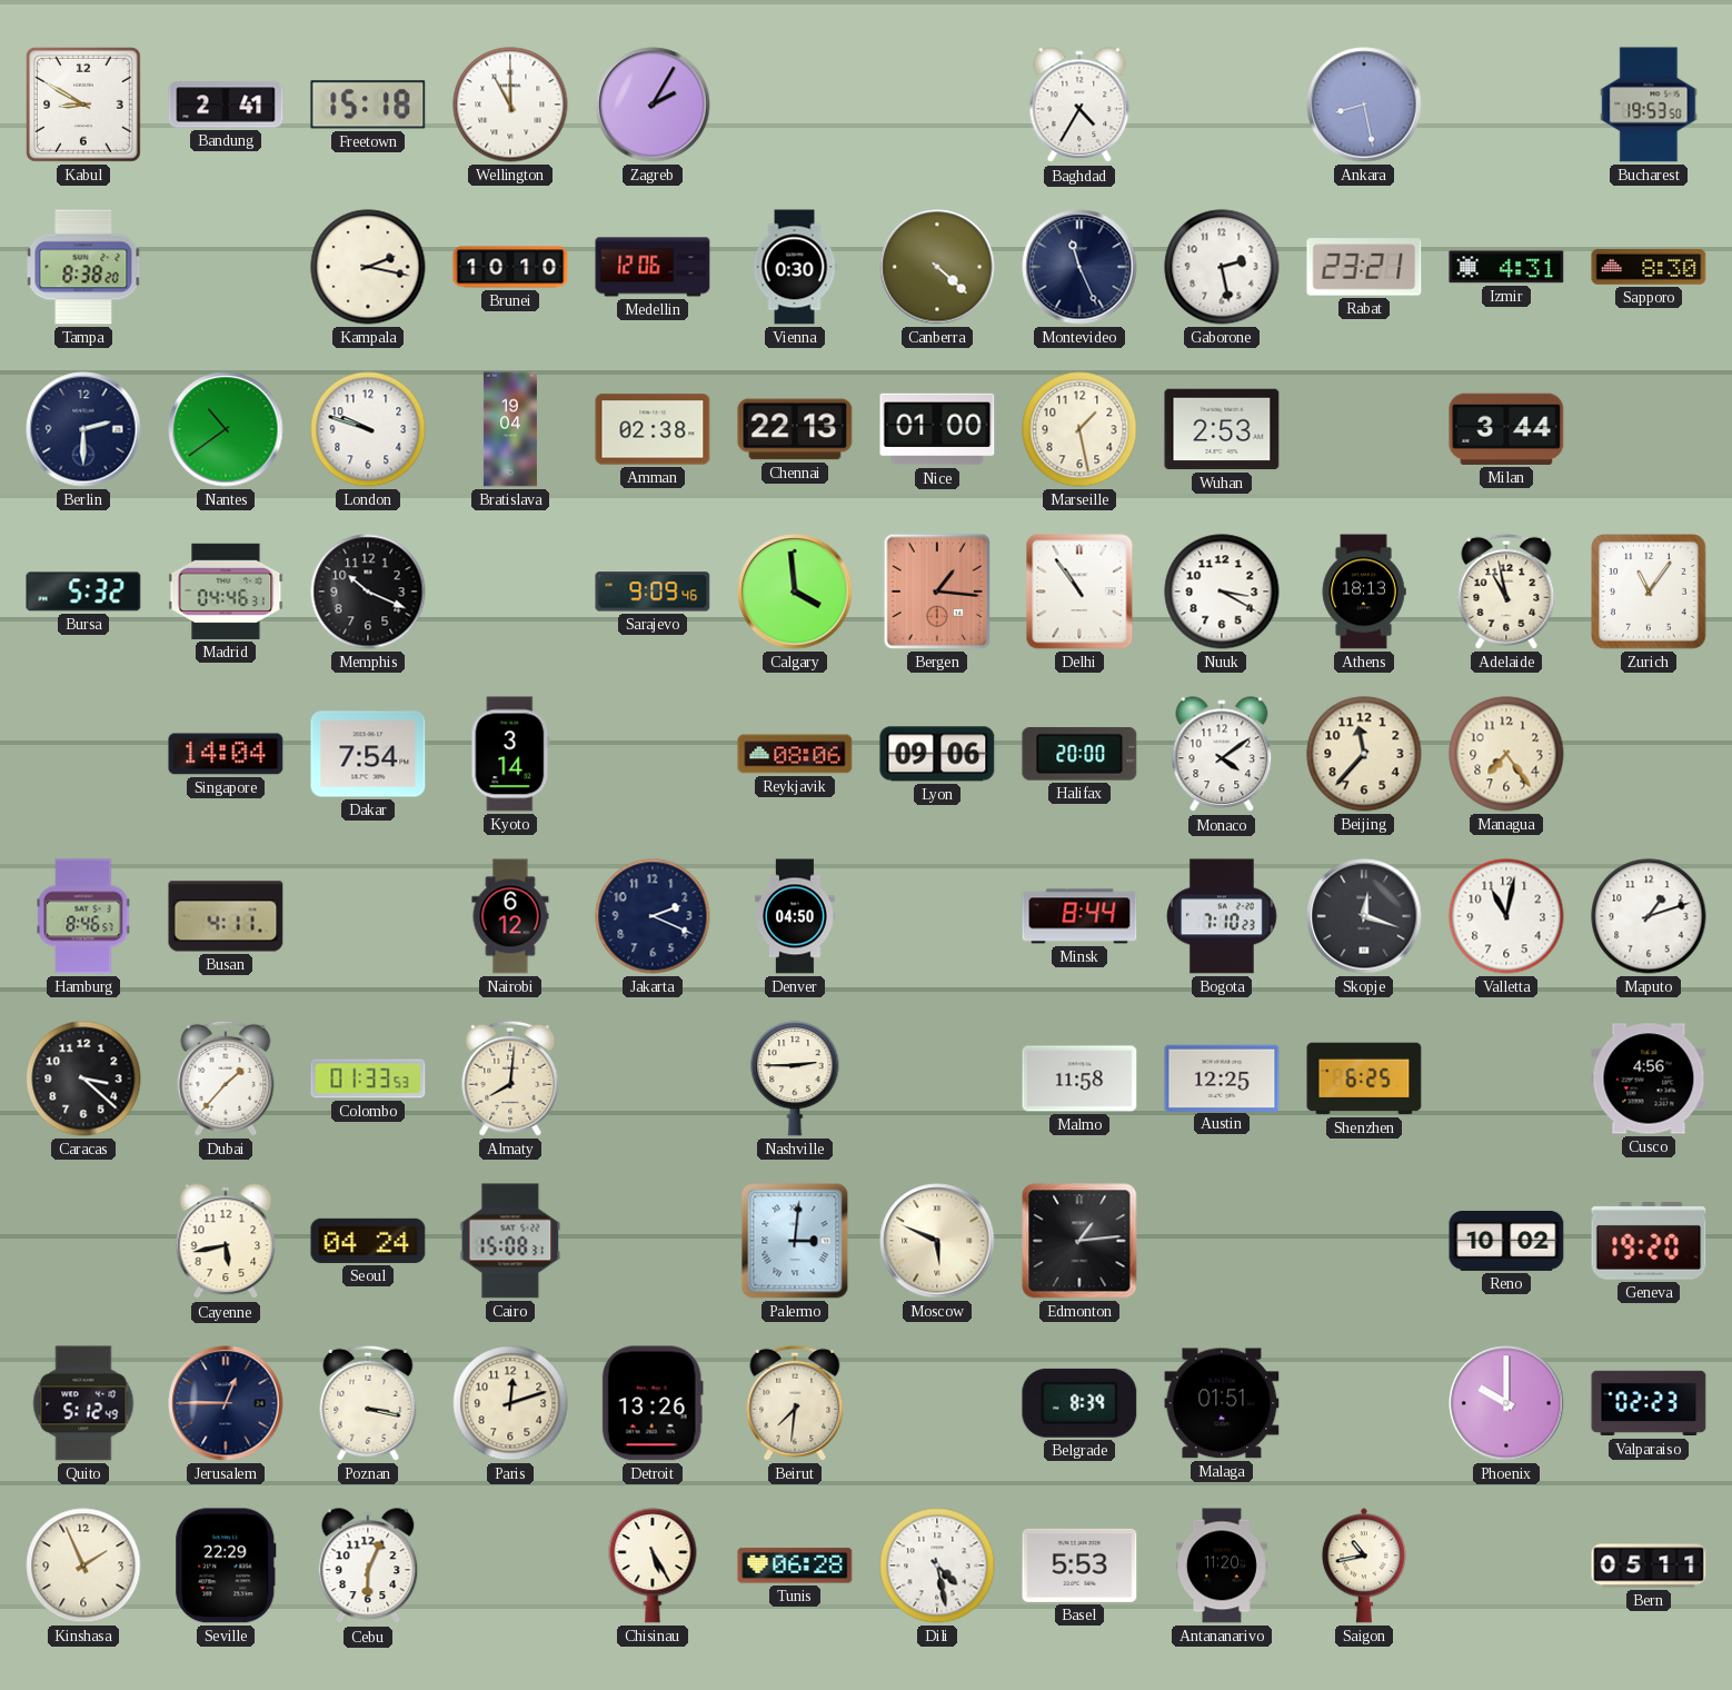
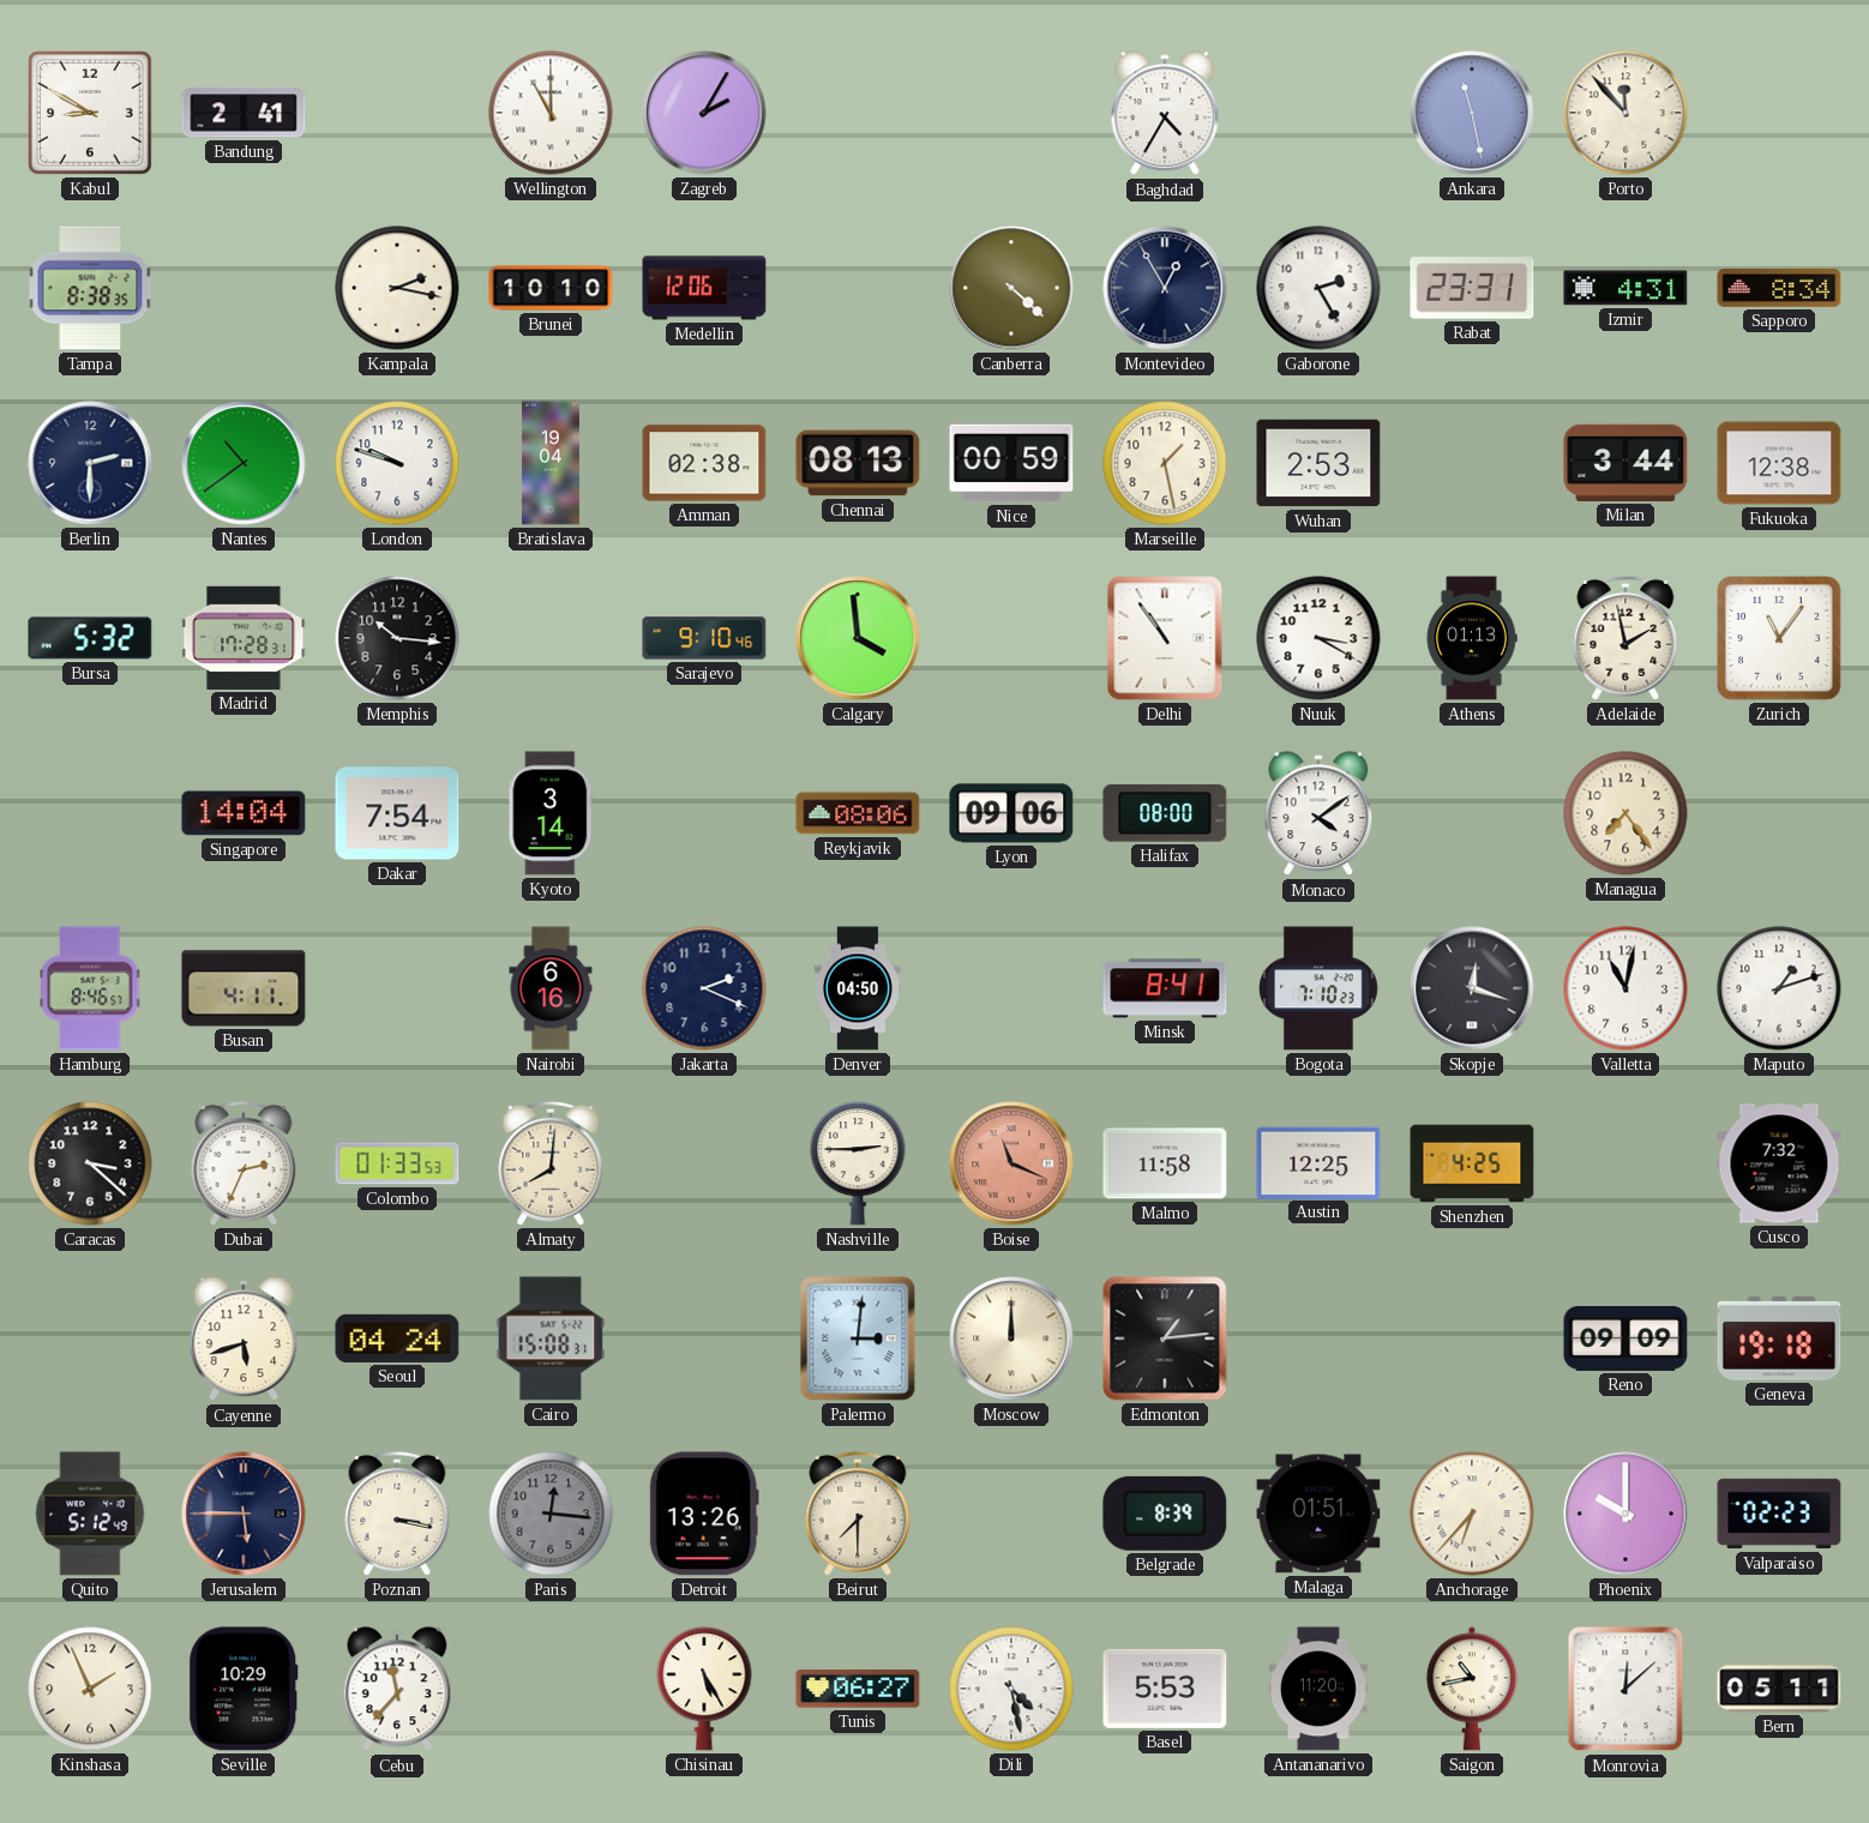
Freetown: 15:18 -> none
Ankara: 8:28 -> 11:28
Porto: none -> 11:53
Bucharest: 19:53 -> none
Tampa: 8:38:20 -> 8:38:35
Vienna: 0:30 -> none
Montevideo: 11:26 -> 12:55
Gaborone: 2:28 -> 2:25
Rabat: 23:21 -> 23:31
Sapporo: 8:30 -> 8:34
Chennai: 22:13 -> 08:13
Nice: 01:00 -> 00:59
Fukuoka: none -> 12:38
Madrid: 04:46 -> 17:28
Memphis: 10:19 -> 10:16
Sarajevo: 9:09 -> 9:10
Bergen: 1:16 -> none
Athens: 18:13 -> 01:13
Adelaide: 10:58 -> 1:58
Halifax: 20:00 -> 08:00
Beijing: 11:37 -> none
Nairobi: 6:12 -> 6:16
Minsk: 8:44 -> 8:41
Dubai: 1:37 -> 2:34
Boise: none -> 11:19
Shenzhen: 6:25 -> 4:25
Cusco: 4:56 -> 7:32
Cayenne: 5:43 -> 5:42
Moscow: 5:49 -> 12:00
Reno: 10:02 -> 09:09
Geneva: 19:20 -> 19:18
Jerusalem: 12:45 -> 5:45
Paris: 12:12 -> 12:16
Paris dial: cream -> grey
Beirut: 7:31 -> 7:30
Anchorage: none -> 6:37
Seville: 22:29 -> 10:29
Cebu: 6:04 -> 11:37
Tunis: 06:28 -> 06:27
Monrovia: none -> 12:08
